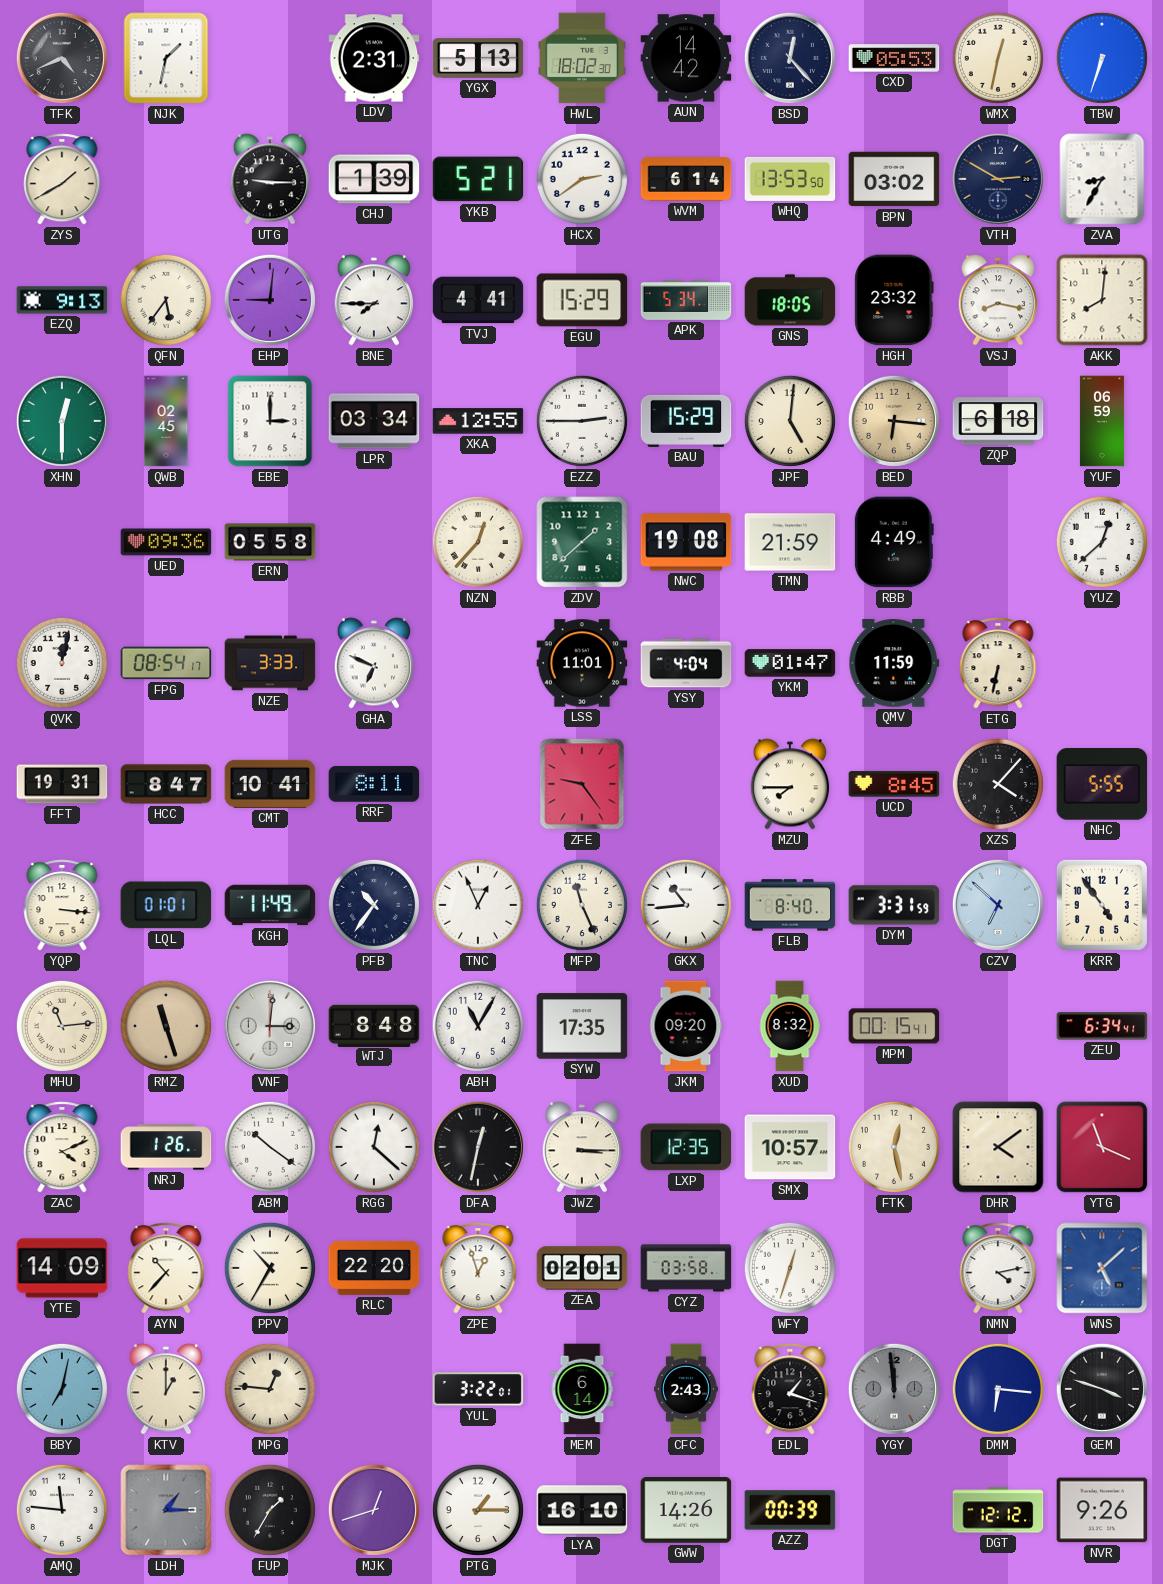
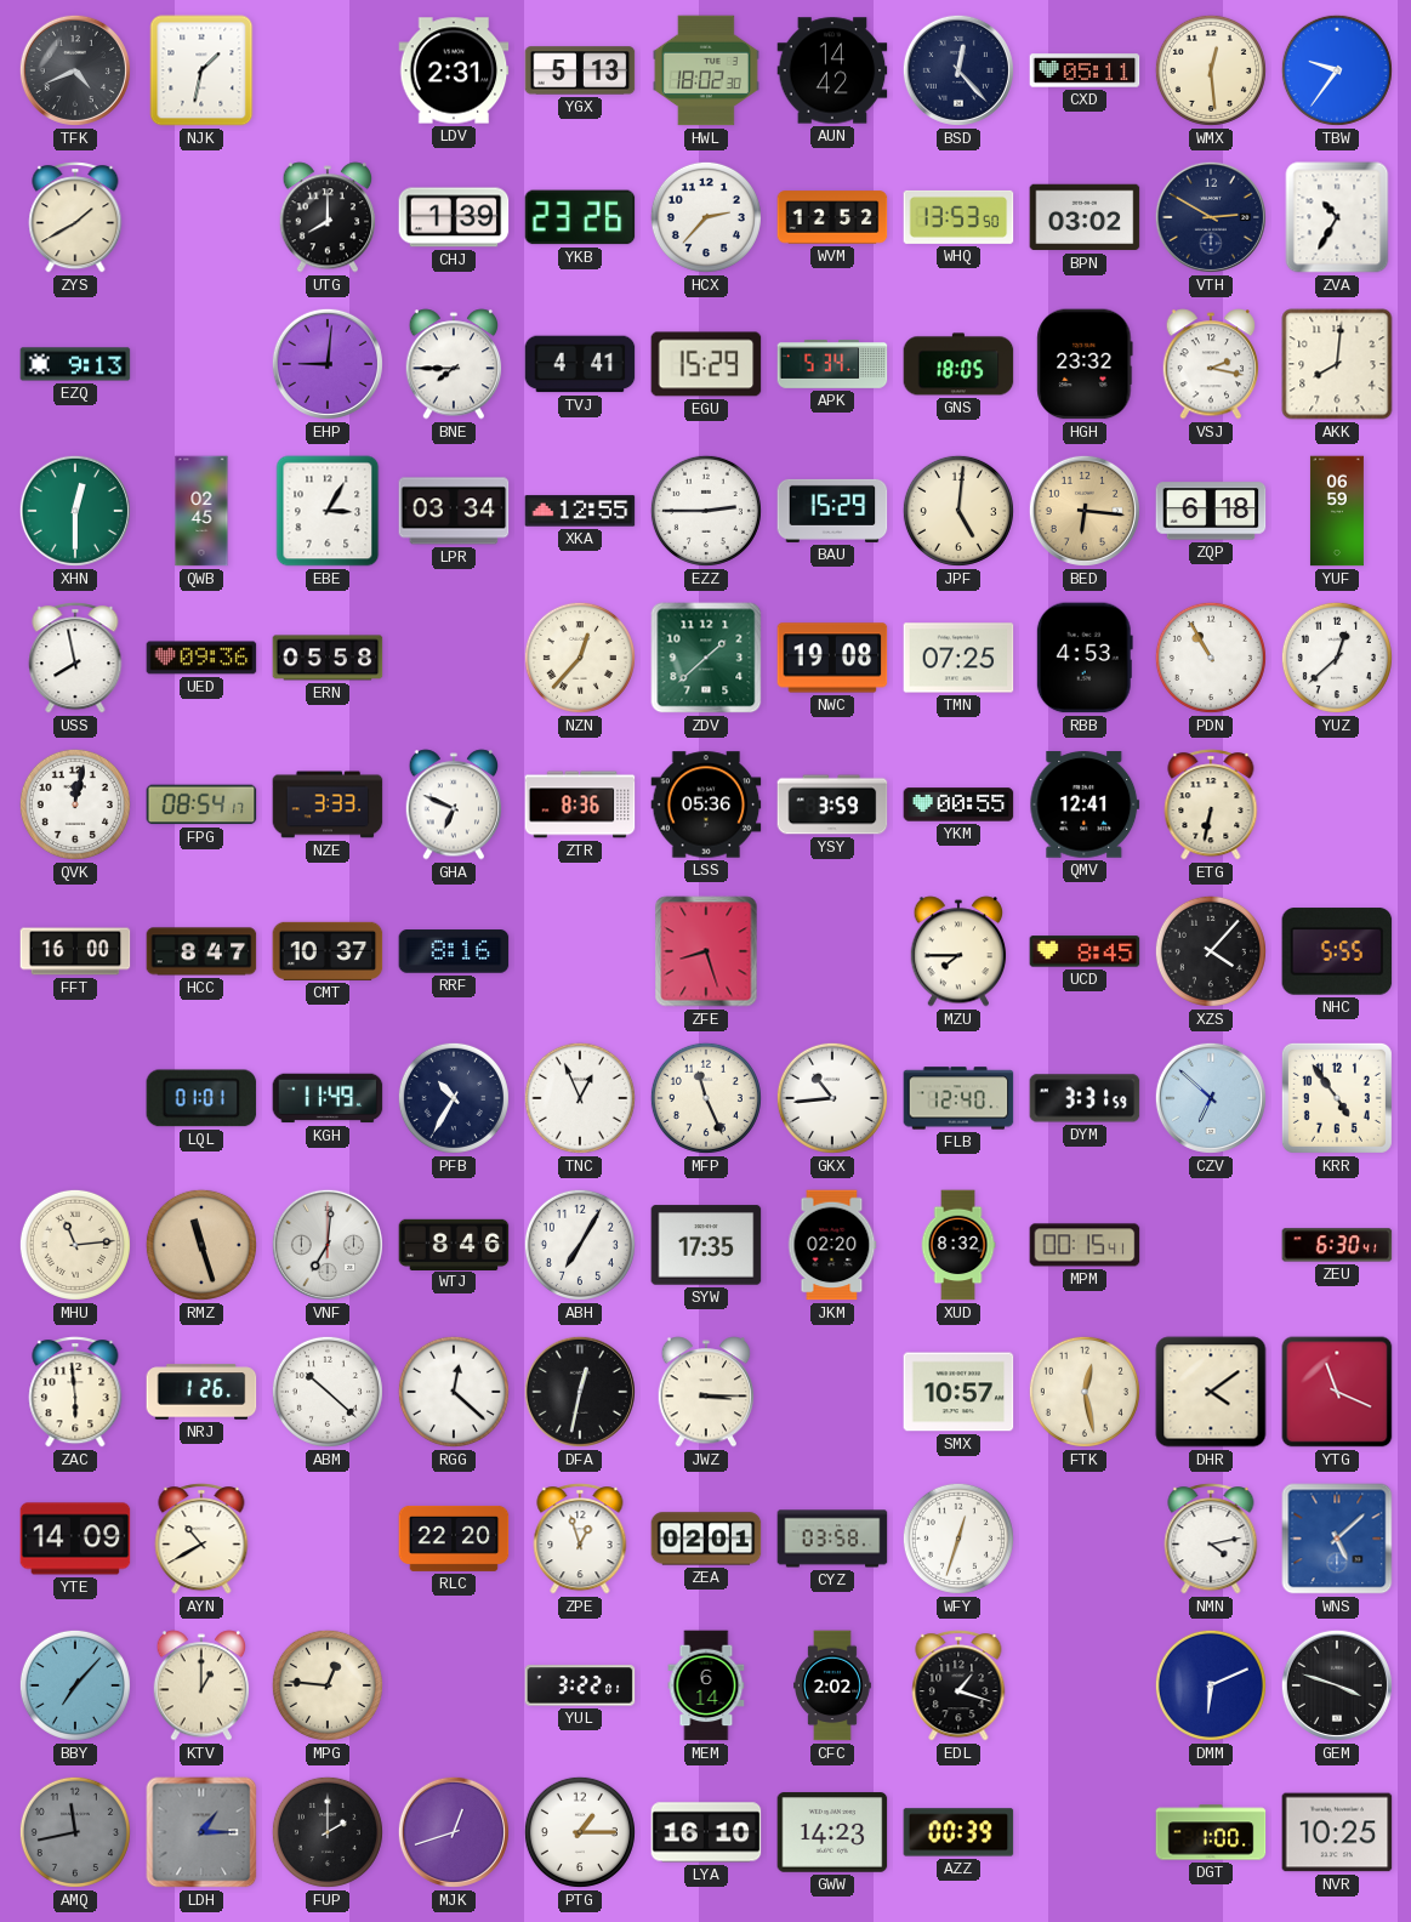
CXD: 05:53 -> 05:11
WMX: 12:32 -> 12:29
TBW: 6:33 -> 9:36
UTG: 9:15 -> 8:00
YKB: 5:21 -> 23:26
HCX: 2:39 -> 2:37
WVM: 6:14 -> 12:52
ZVA: 8:35 -> 10:35
QFN: 5:36 -> none
VSJ: 8:17 -> 2:17
EBE: 3:00 -> 3:05
USS: none -> 7:58
TMN: 21:59 -> 07:25
RBB: 4:49 -> 4:53
PDN: none -> 10:55
ZTR: none -> 8:36
LSS: 11:01 -> 05:36
YSY: 4:04 -> 3:59
YKM: 01:47 -> 00:55
QMV: 11:59 -> 12:41
FFT: 19:31 -> 16:00
CMT: 10:41 -> 10:37
RRF: 8:11 -> 8:16
ZFE: 9:24 -> 8:27
YQP: 3:16 -> none
PFB: 10:36 -> 10:35
FLB: 8:40 -> 12:40
VNF: 3:01 -> 7:01
WTJ: 8:48 -> 8:46
ABH: 11:05 -> 7:05
JKM: 09:20 -> 02:20
ZEU: 6:34 -> 6:30
ZAC: 4:11 -> 5:59
ABM: 10:21 -> 10:22
LXP: 12:35 -> none
AYN: 10:37 -> 10:40
PPV: 10:35 -> none
BBY: 7:02 -> 7:07
CFC: 2:43 -> 2:02
YGY: 11:59 -> none
DMM: 6:16 -> 6:11
AMQ: 11:46 -> 11:43
AMQ dial: white -> grey
FUP: 1:35 -> 2:00
GWW: 14:26 -> 14:23
DGT: 12:12 -> 1:00
NVR: 9:26 -> 10:25
